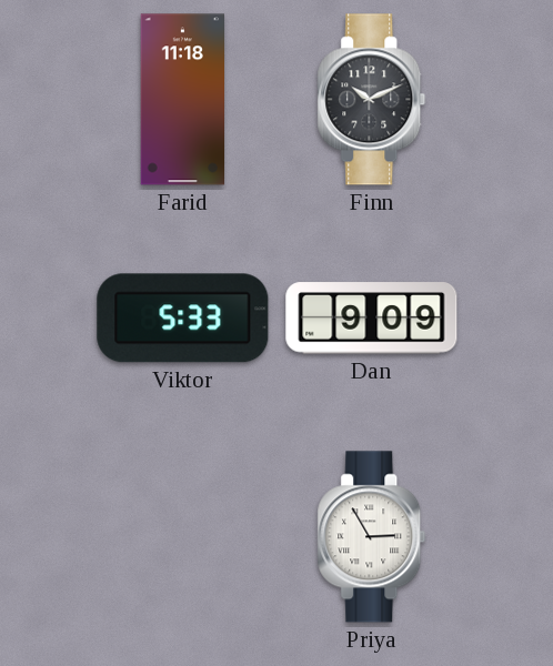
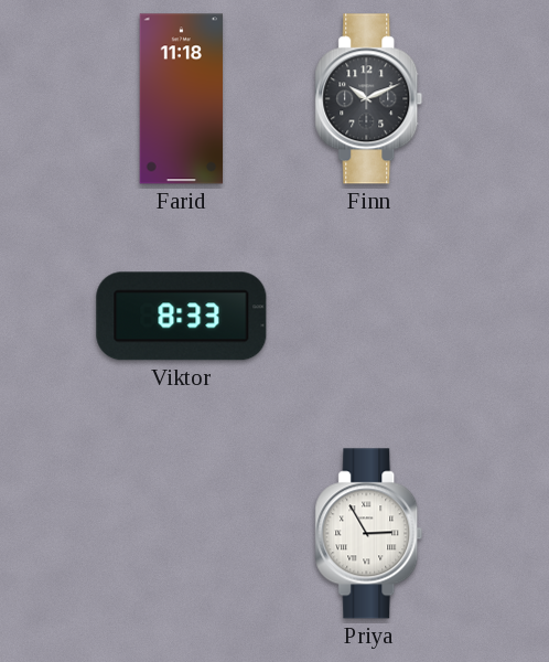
Viktor: 5:33 -> 8:33
Dan: 9:09 -> none
